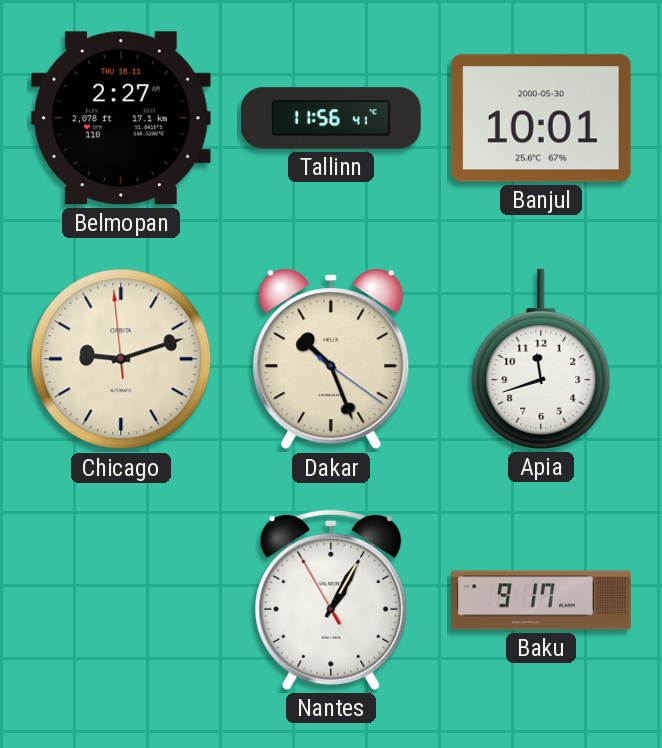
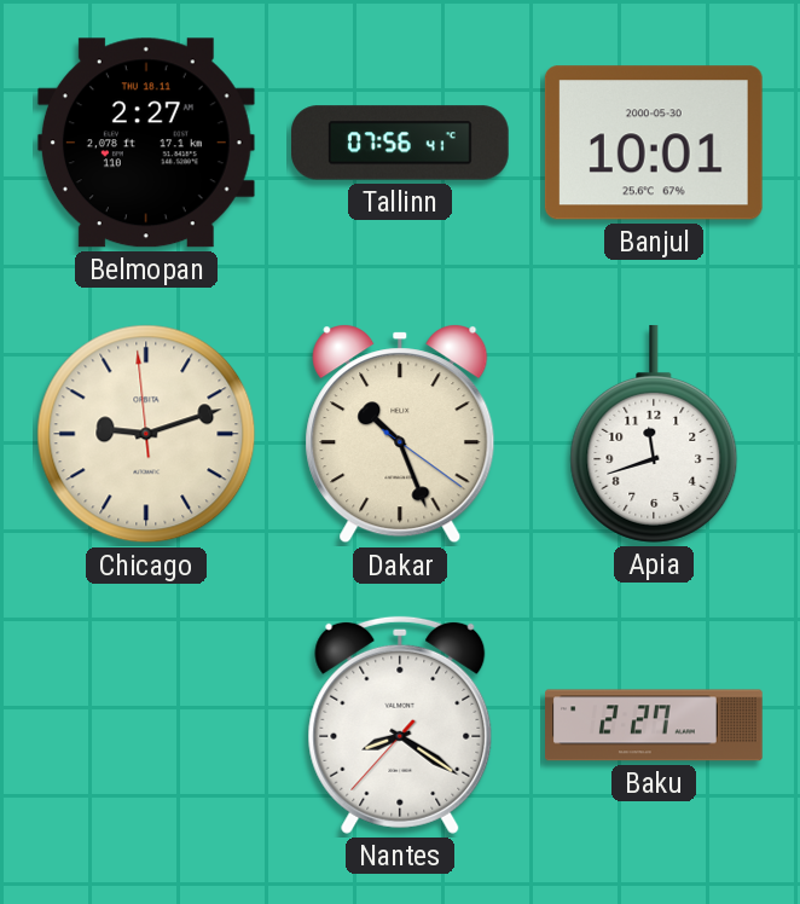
Tallinn: 11:56 -> 07:56
Nantes: 1:04 -> 8:20
Baku: 9:17 -> 2:27
